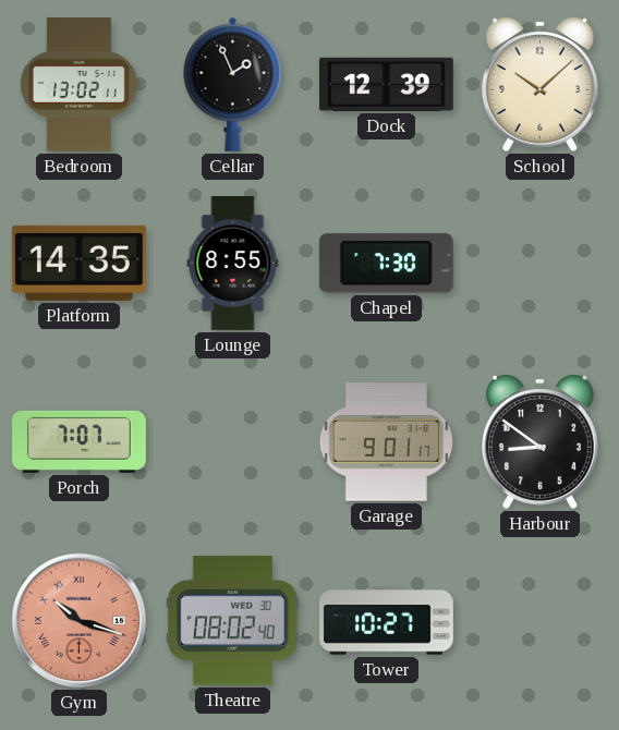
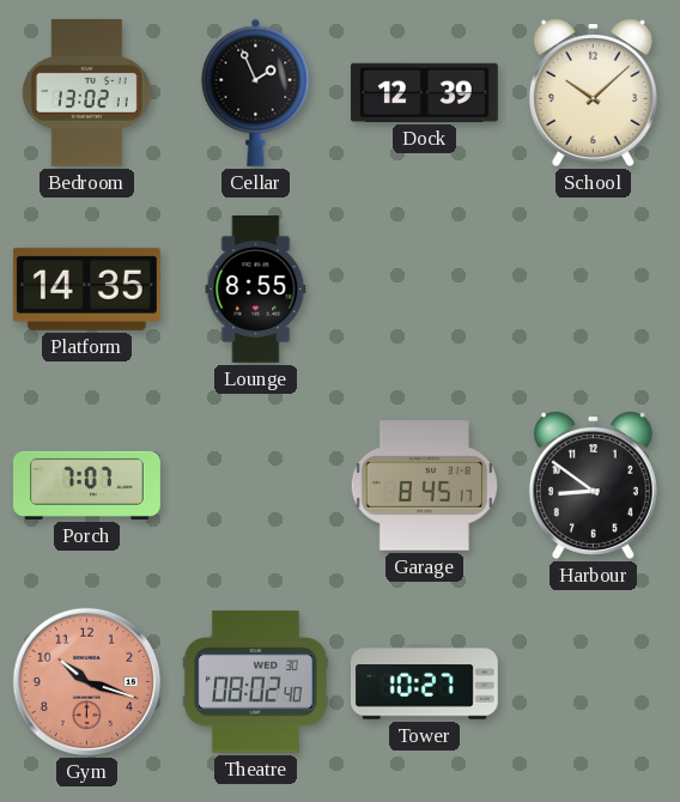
Chapel: 7:30 -> none
Garage: 9:01 -> 8:45
Gym numerals: Roman -> Arabic
